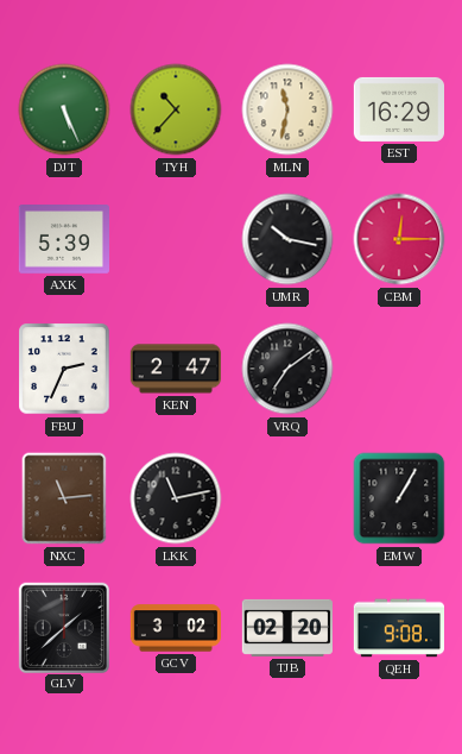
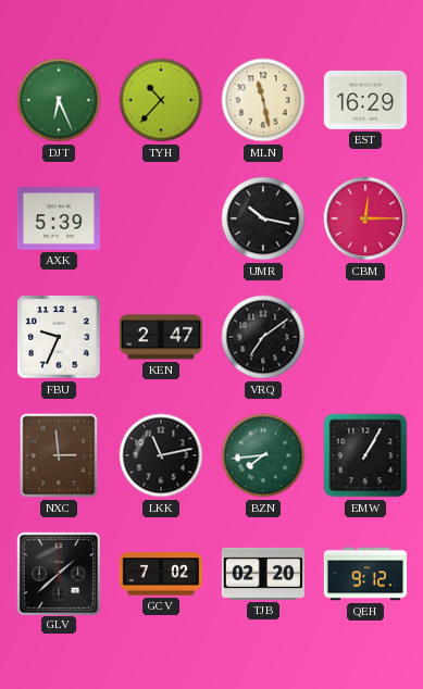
DJT: 5:26 -> 6:26
MLN: 11:32 -> 11:28
FBU: 2:34 -> 9:34
NXC: 11:14 -> 2:59
BZN: none -> 7:44
GCV: 3:02 -> 7:02
QEH: 9:08 -> 9:12
